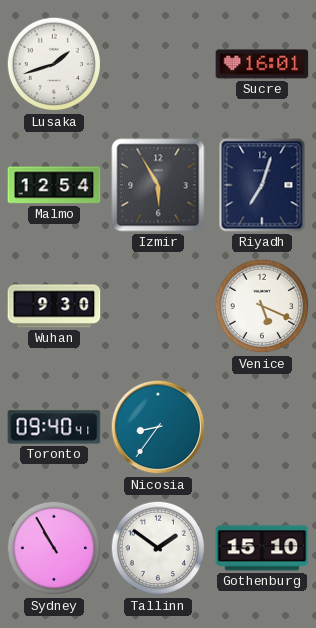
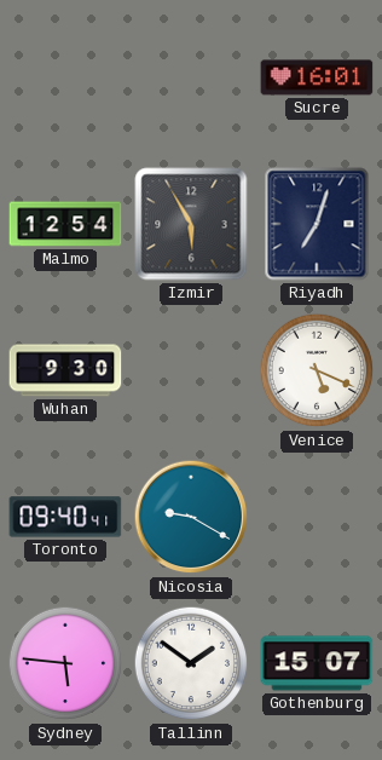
Lusaka: 1:42 -> none
Nicosia: 8:36 -> 9:20
Sydney: 10:55 -> 5:46
Gothenburg: 15:10 -> 15:07
